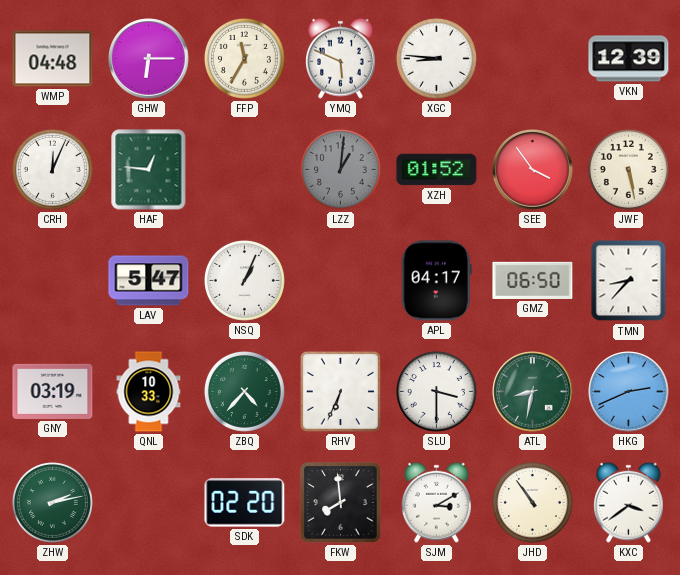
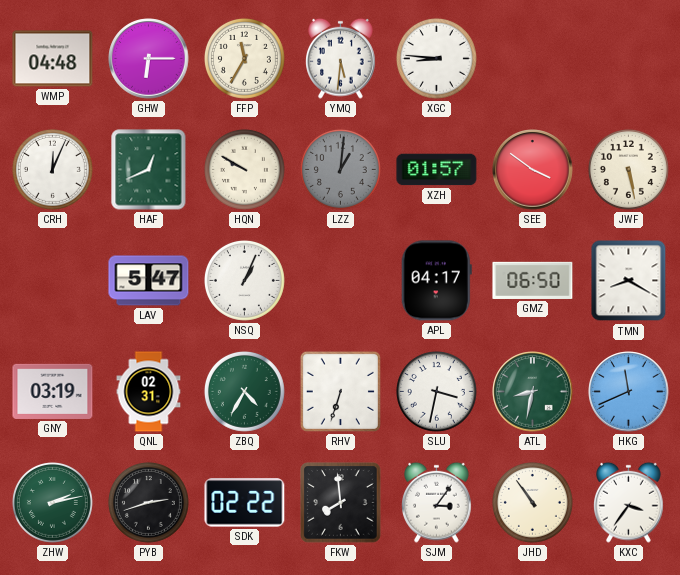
YMQ: 5:49 -> 5:31
VKN: 12:39 -> none
HAF: 12:46 -> 12:41
HQN: none -> 9:50
XZH: 01:52 -> 01:57
SEE: 3:54 -> 3:51
TMN: 8:37 -> 8:20
QNL: 10:33 -> 02:31
ZBQ: 4:37 -> 4:35
RHV: 6:34 -> 6:33
SLU: 3:30 -> 3:32
HKG: 2:41 -> 11:41
PYB: none -> 2:42
SDK: 02:20 -> 02:22
SJM: 3:10 -> 3:06
KXC: 3:39 -> 3:36
